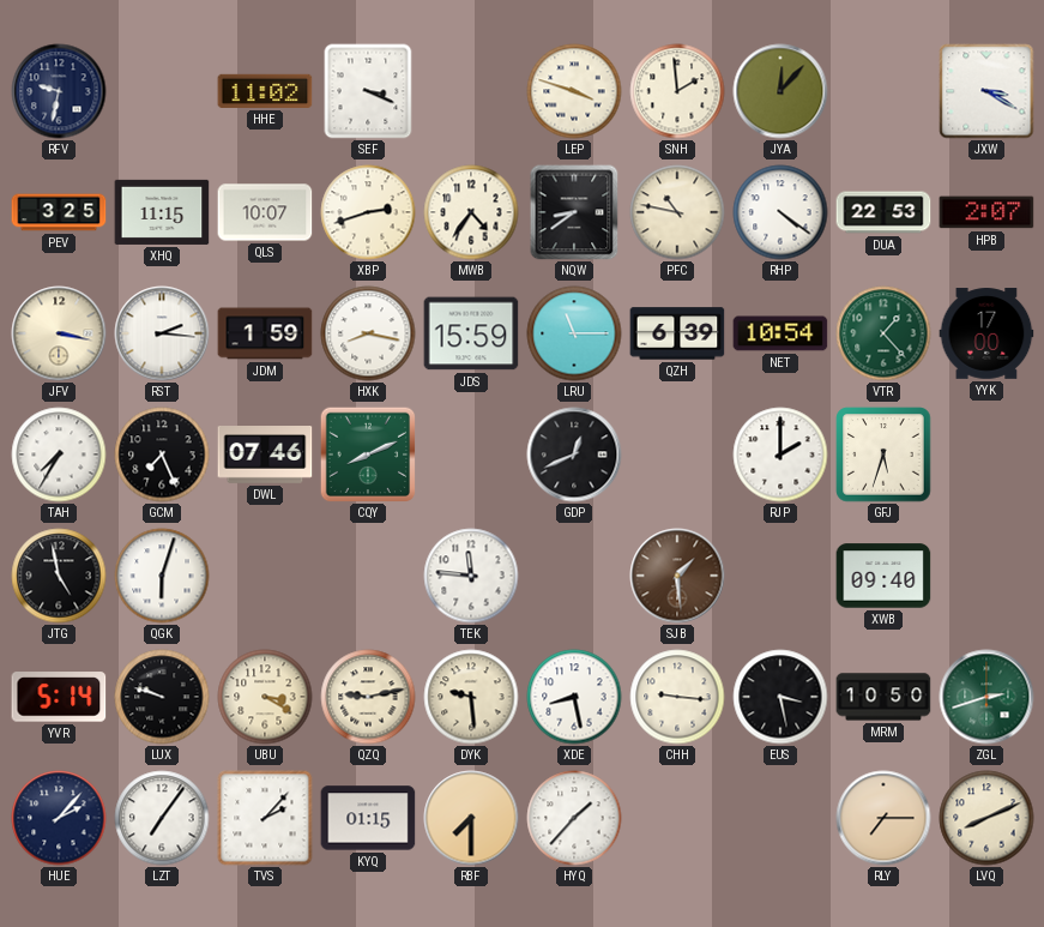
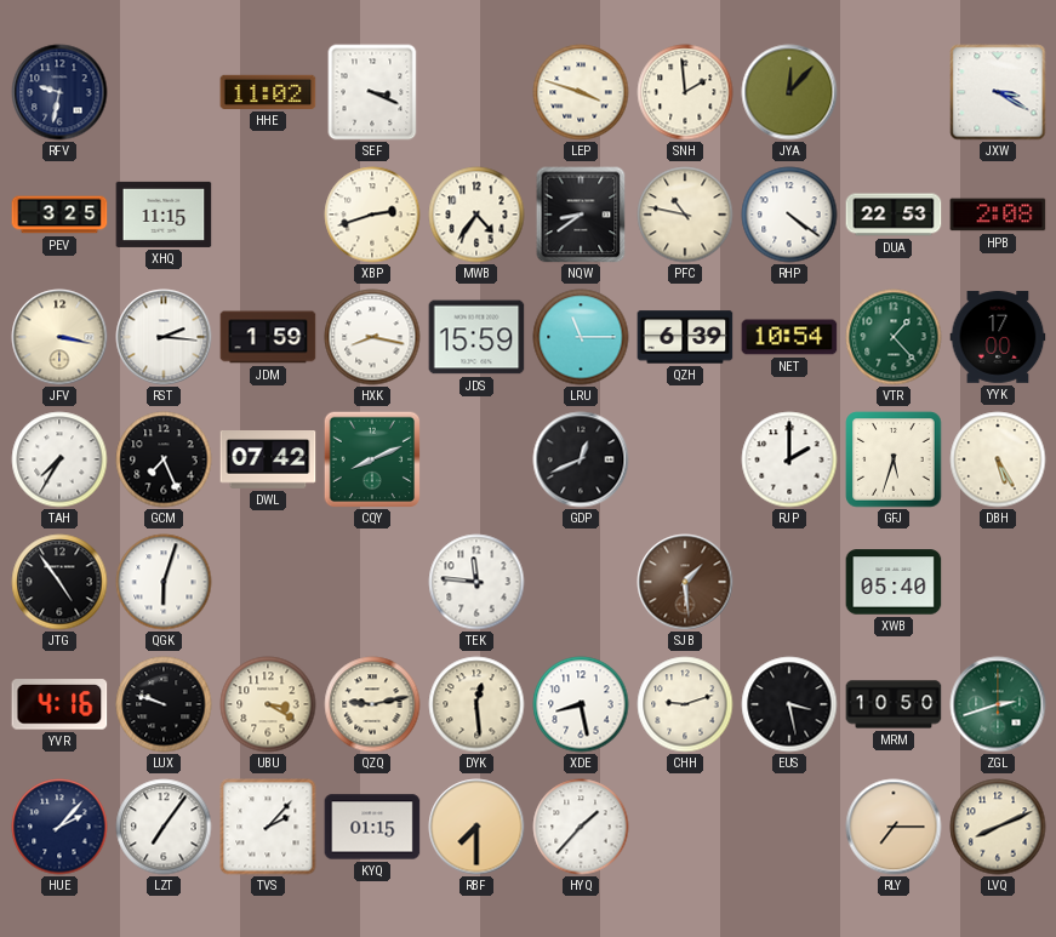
QLS: 10:07 -> none
HPB: 2:07 -> 2:08
DWL: 07:46 -> 07:42
DBH: none -> 5:25
JTG: 4:58 -> 4:54
XWB: 09:40 -> 05:40
YVR: 5:14 -> 4:16
DYK: 9:29 -> 12:29
CHH: 9:16 -> 9:12
